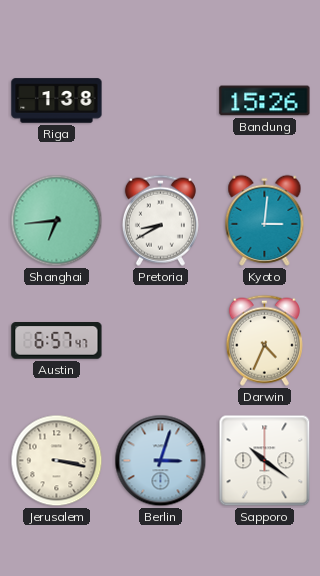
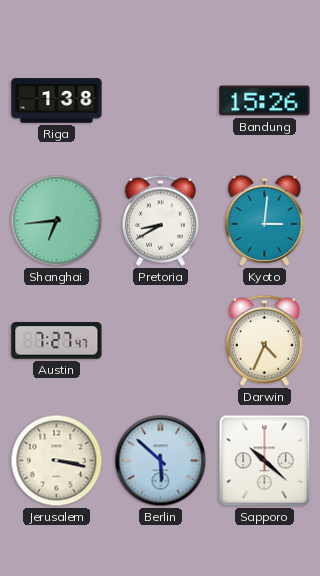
Austin: 6:57 -> 7:27
Berlin: 3:03 -> 5:52
Sapporo: 10:21 -> 10:22
